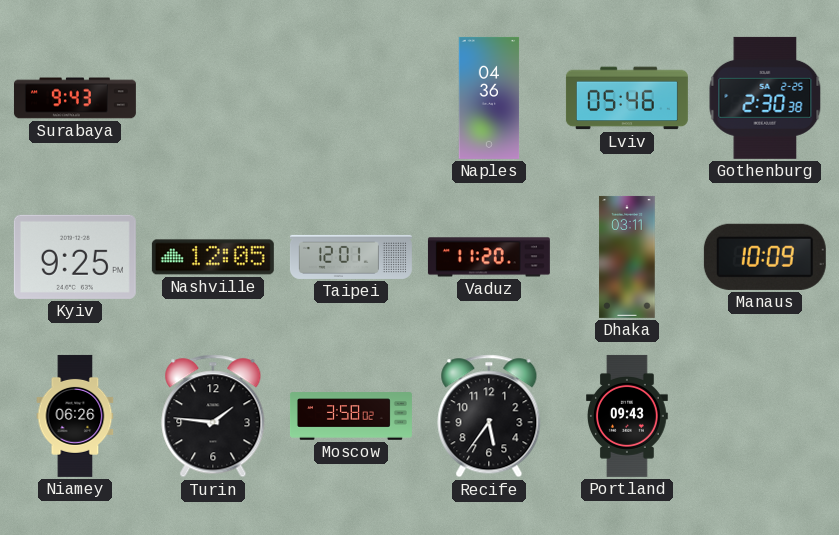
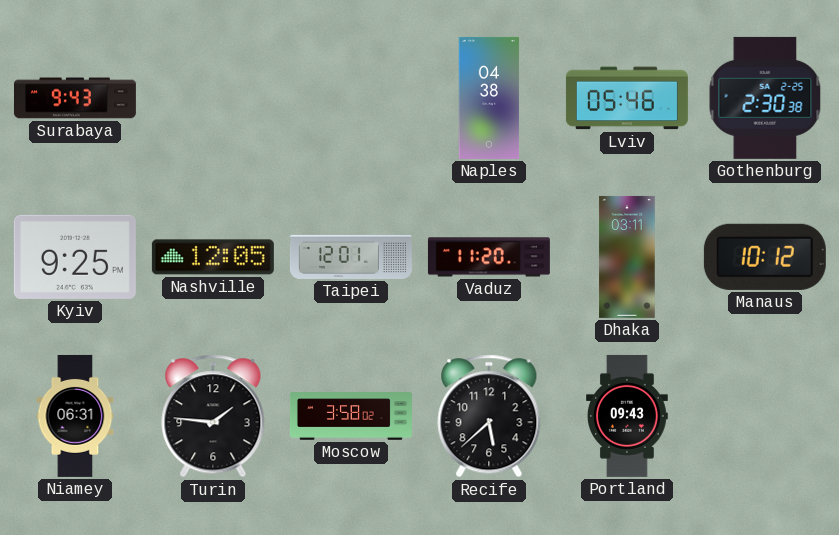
Naples: 04:36 -> 04:38
Manaus: 10:09 -> 10:12
Niamey: 06:26 -> 06:31
Recife: 5:36 -> 5:38
